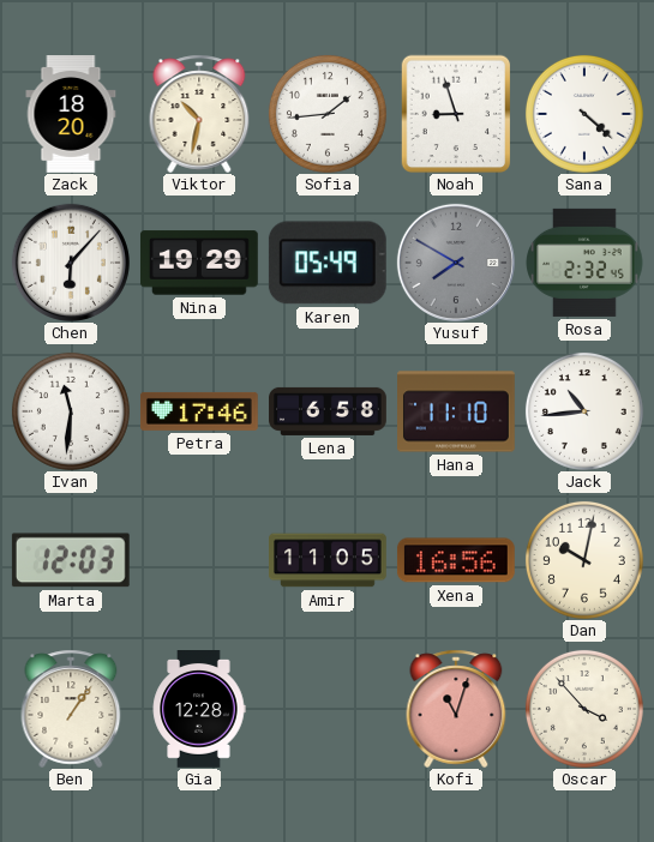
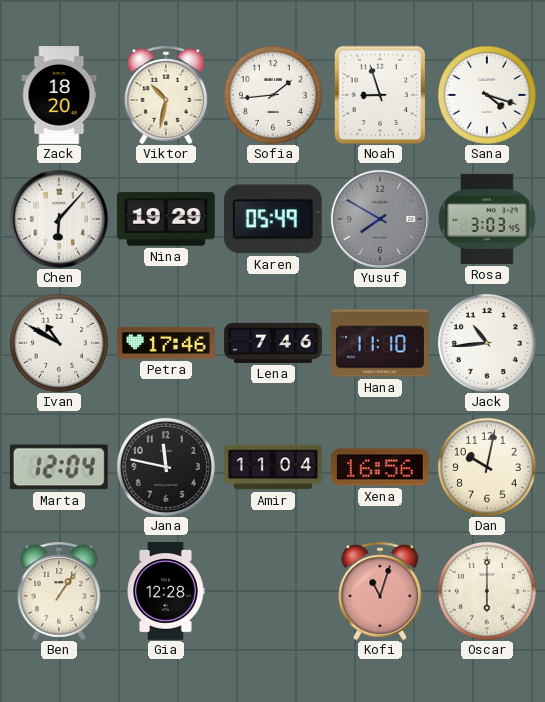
Sana: 4:22 -> 4:18
Rosa: 2:32 -> 3:03
Ivan: 11:31 -> 10:50
Lena: 6:58 -> 7:46
Marta: 12:03 -> 12:04
Jana: none -> 11:47
Amir: 11:05 -> 11:04
Oscar: 3:53 -> 6:00
